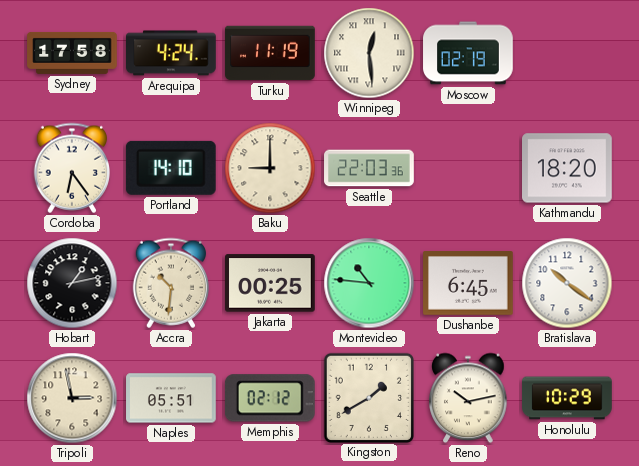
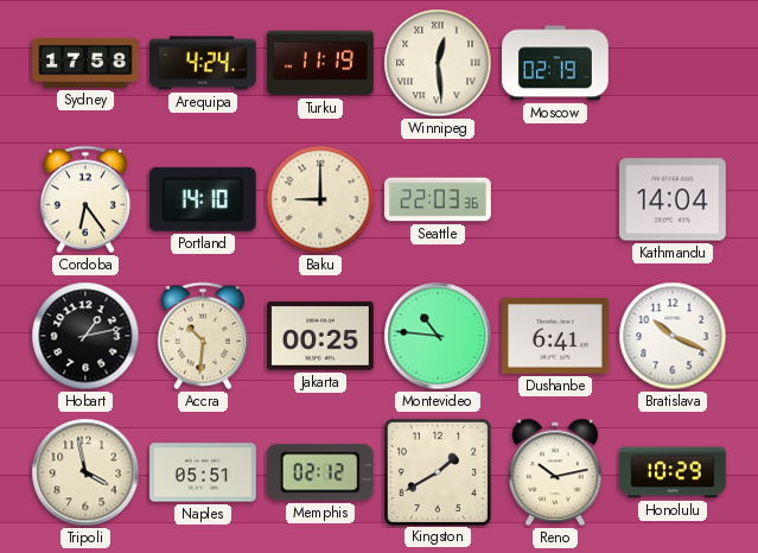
Kathmandu: 18:20 -> 14:04
Dushanbe: 6:45 -> 6:41
Bratislava: 10:21 -> 10:19
Tripoli: 2:58 -> 3:58
